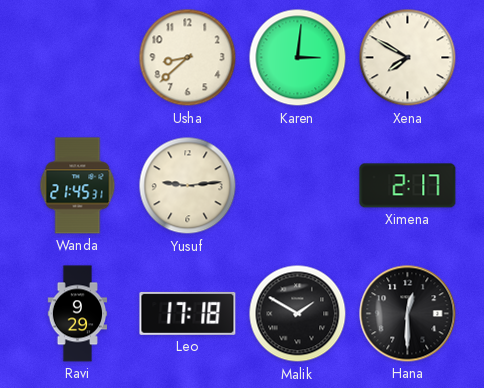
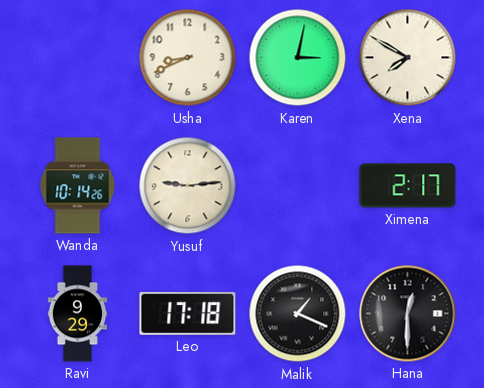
Usha: 8:38 -> 8:41
Karen: 3:01 -> 3:02
Wanda: 21:45 -> 10:14
Malik: 1:50 -> 1:19
